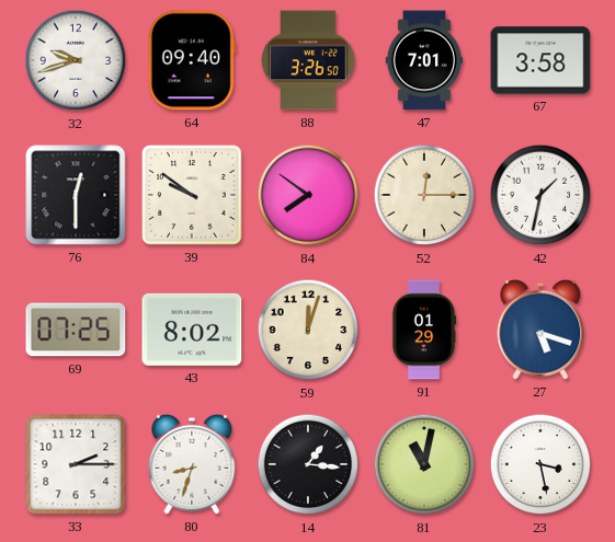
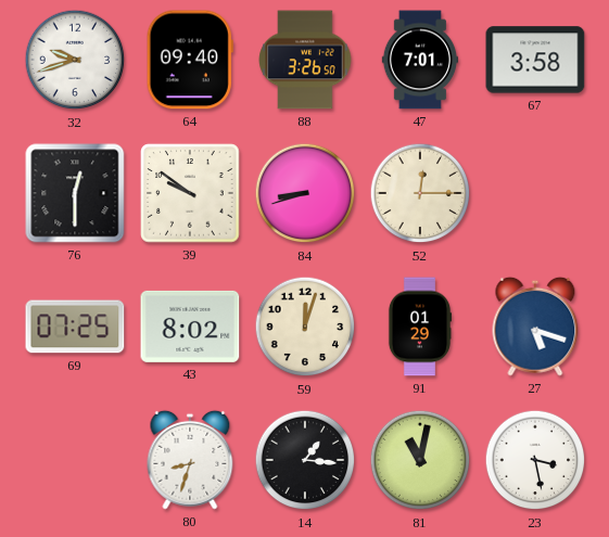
84: 7:51 -> 8:42
42: 1:32 -> none
33: 2:15 -> none
